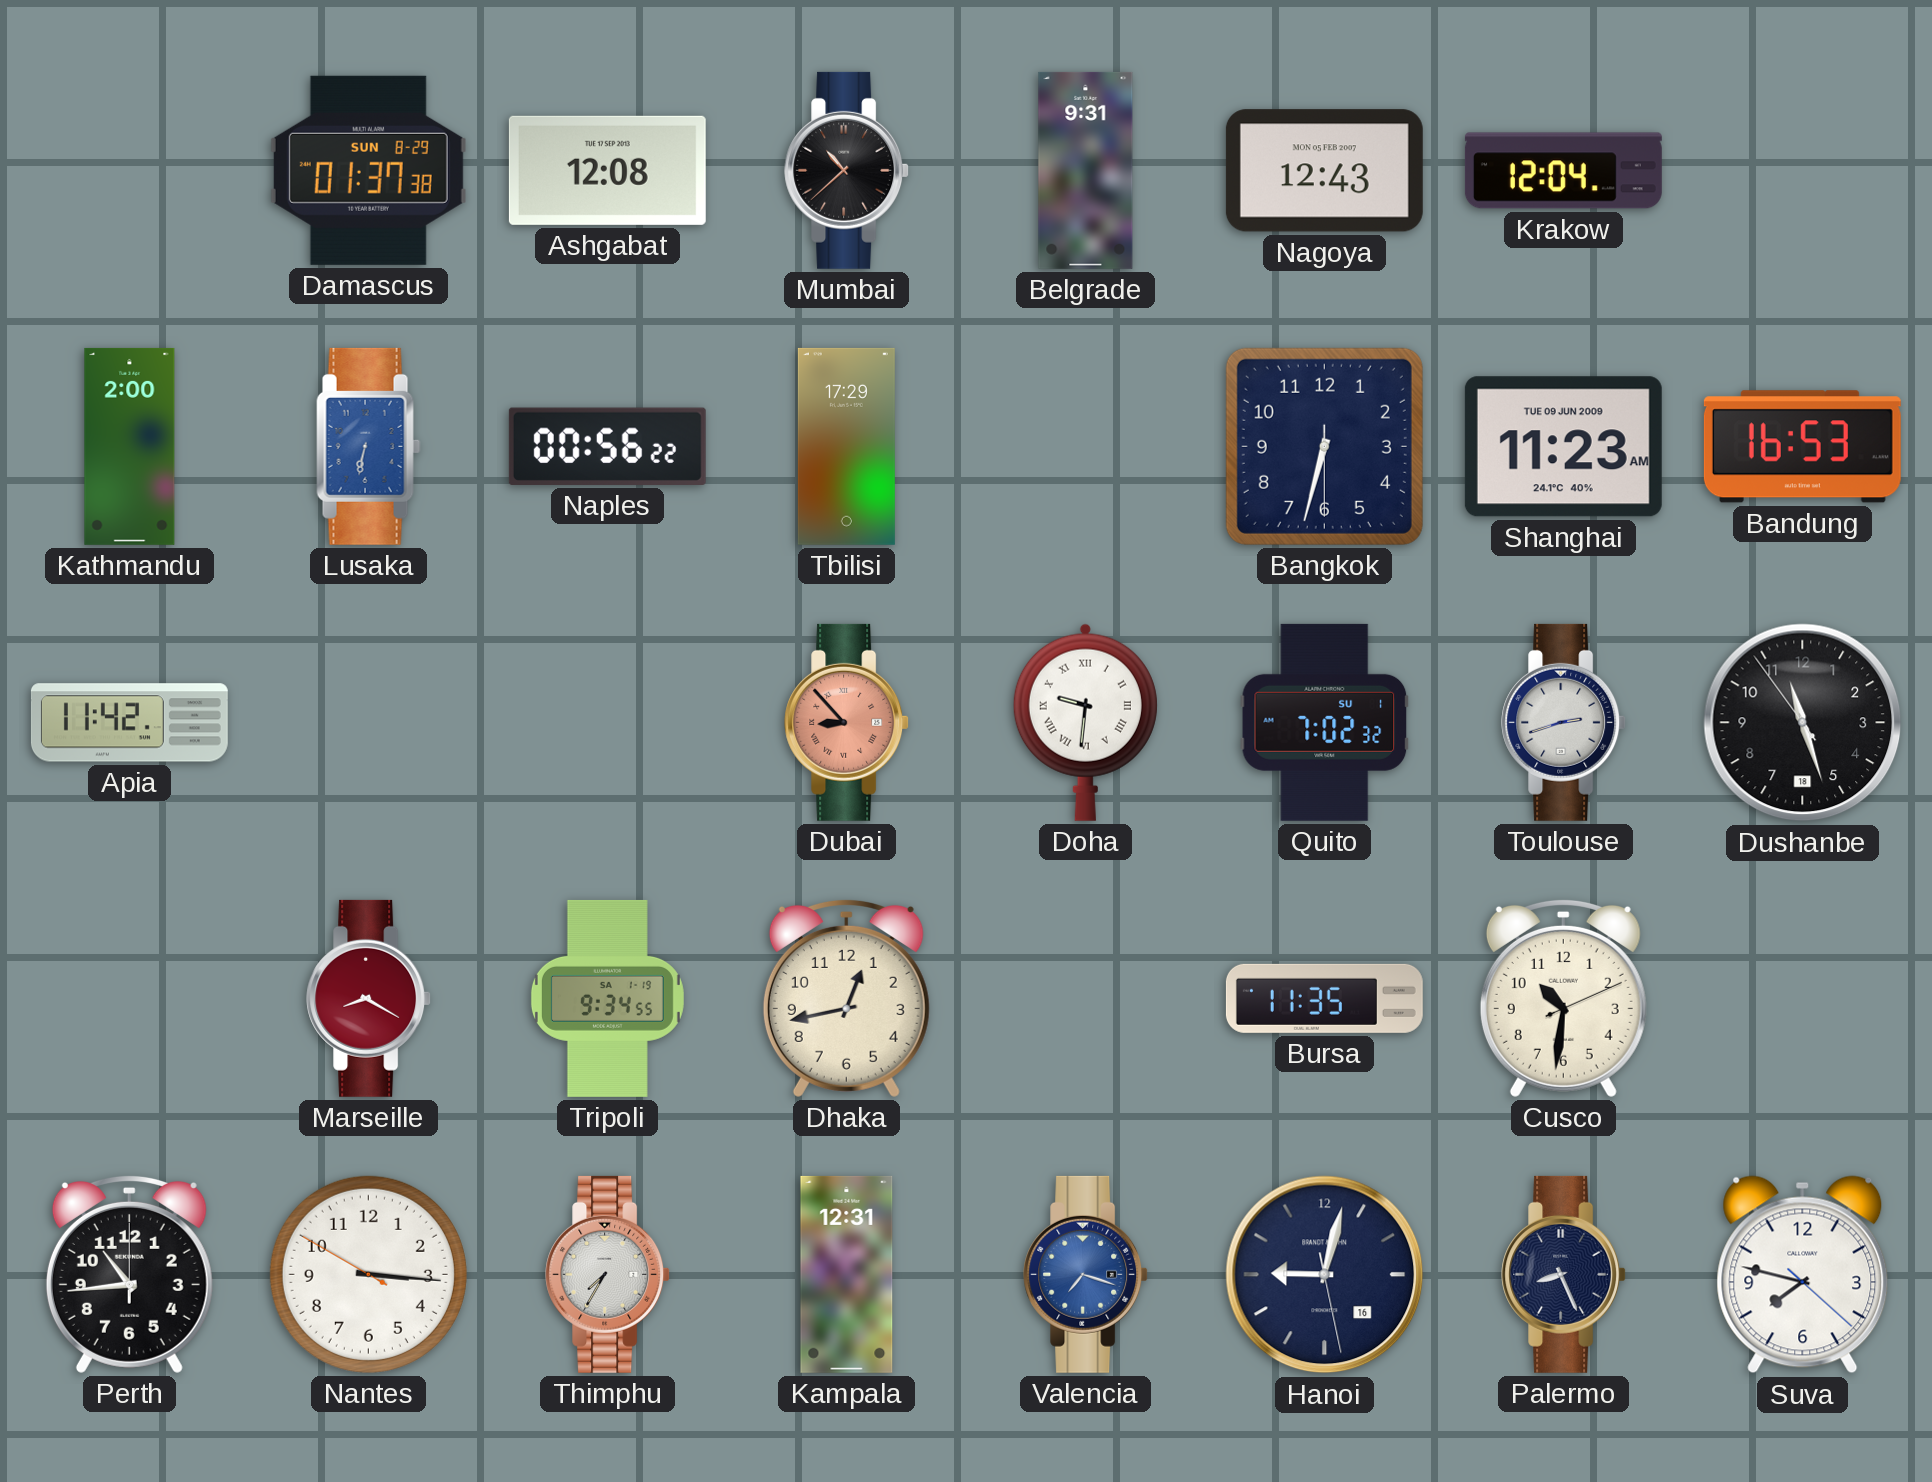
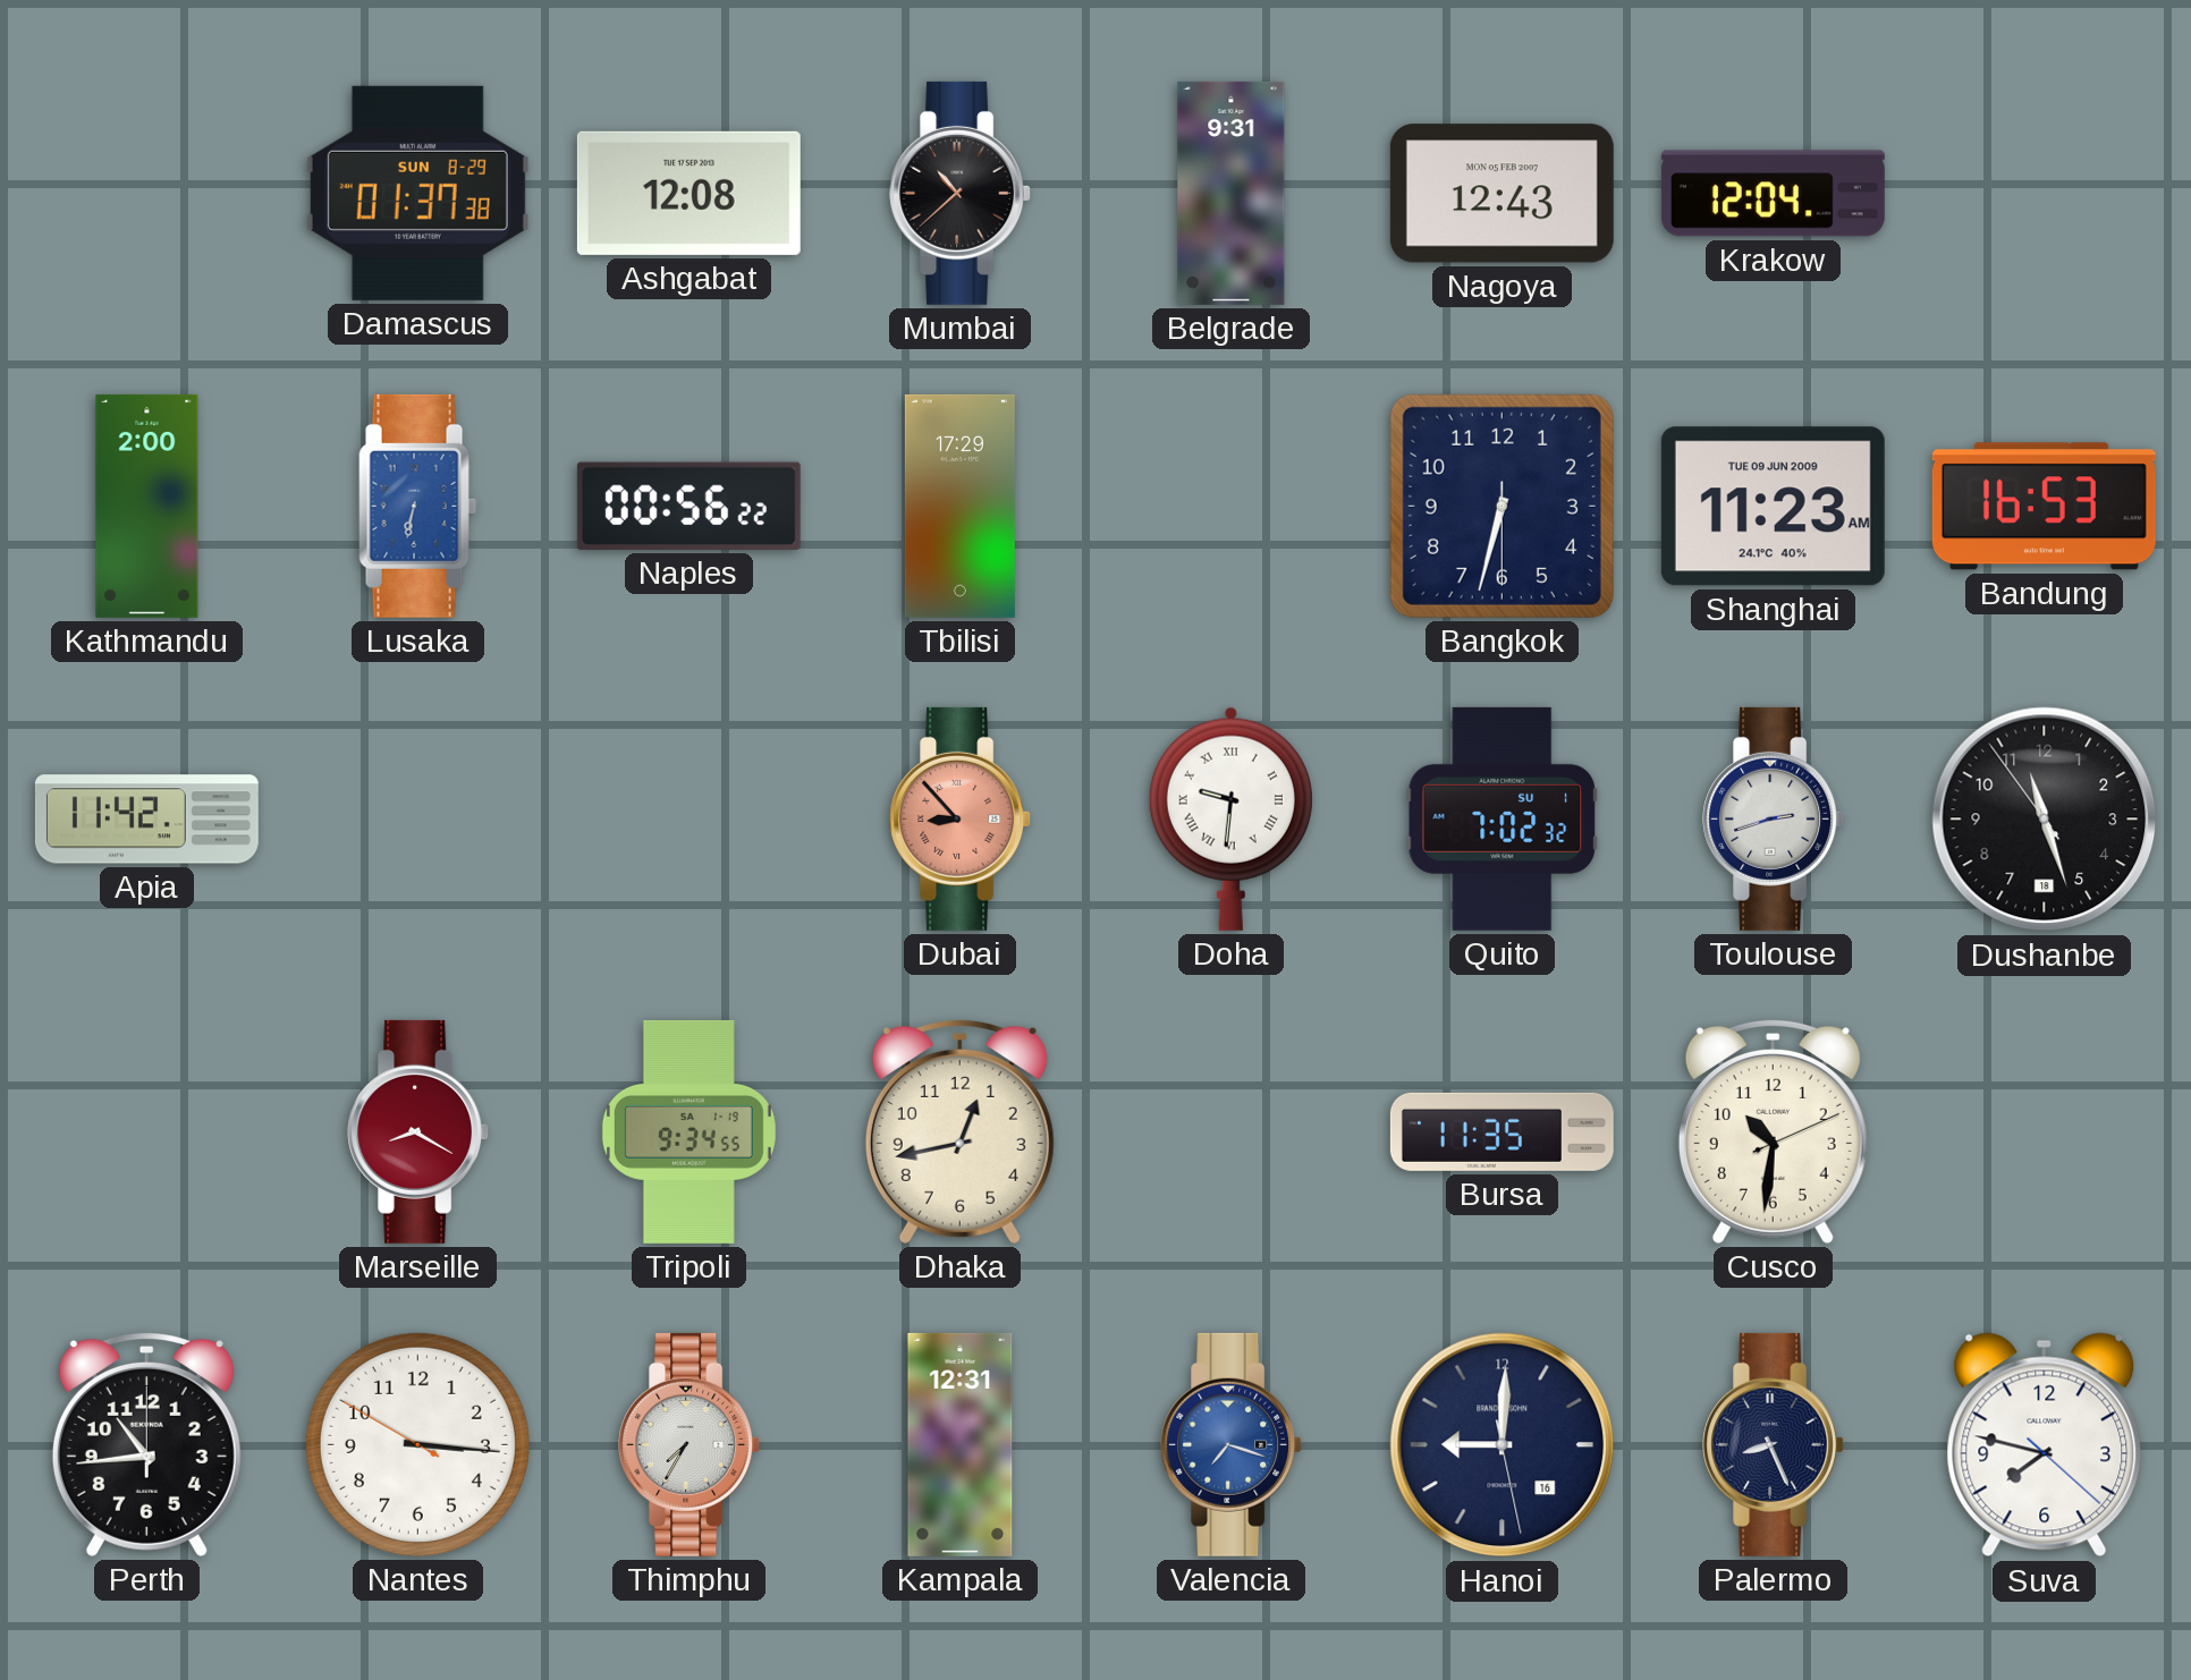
Hanoi: 9:02 -> 9:00
